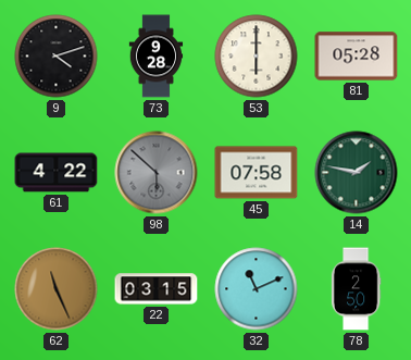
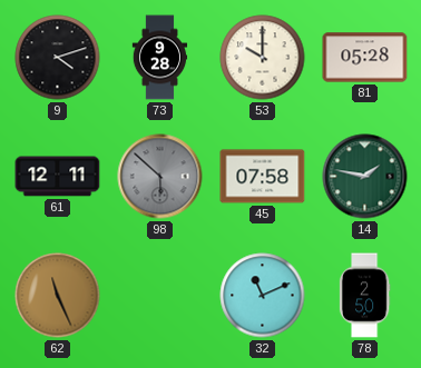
53: 6:00 -> 10:00
61: 4:22 -> 12:11
22: 03:15 -> none
